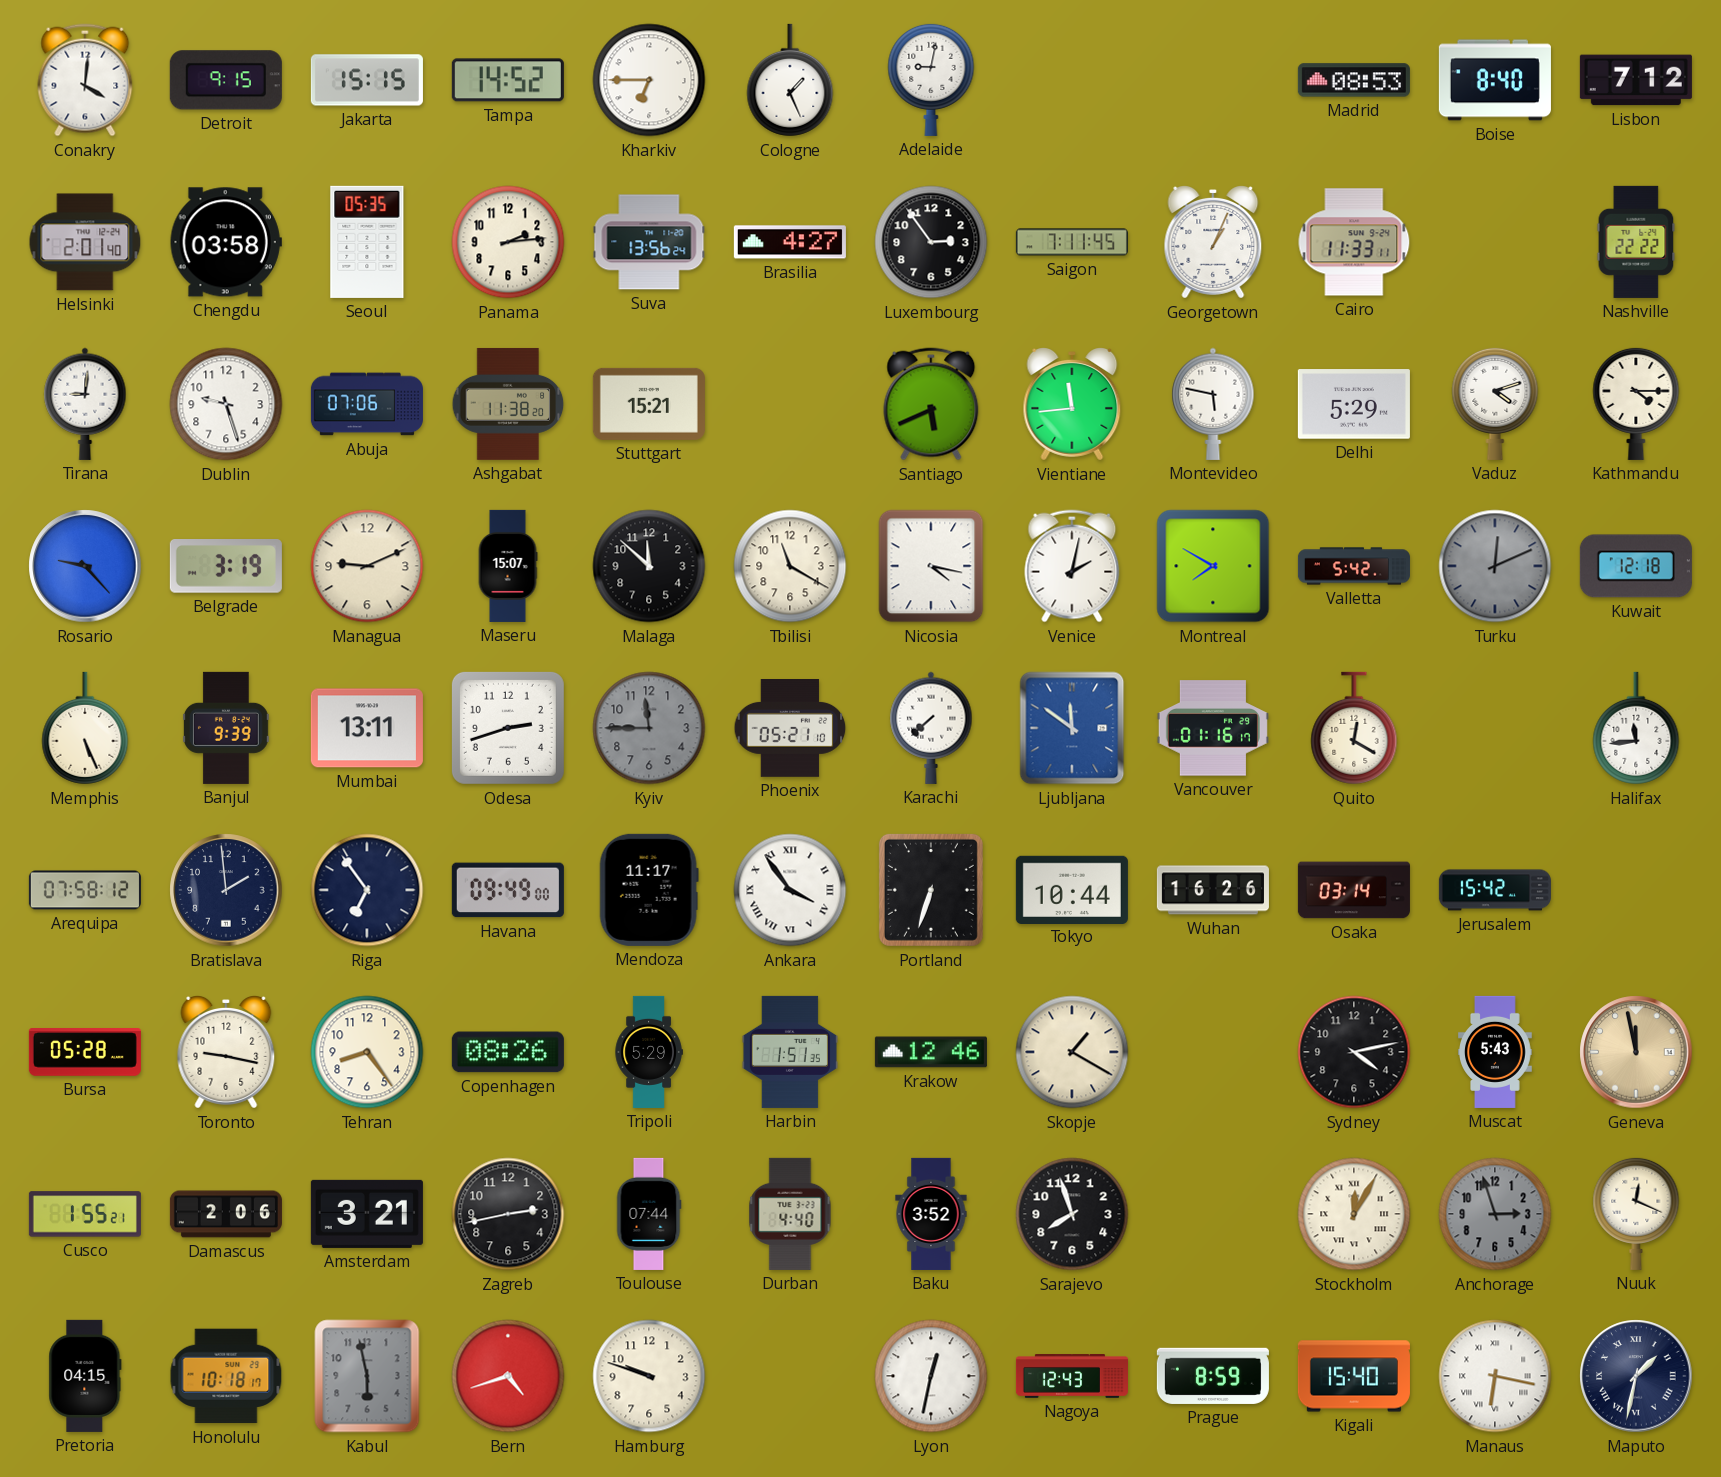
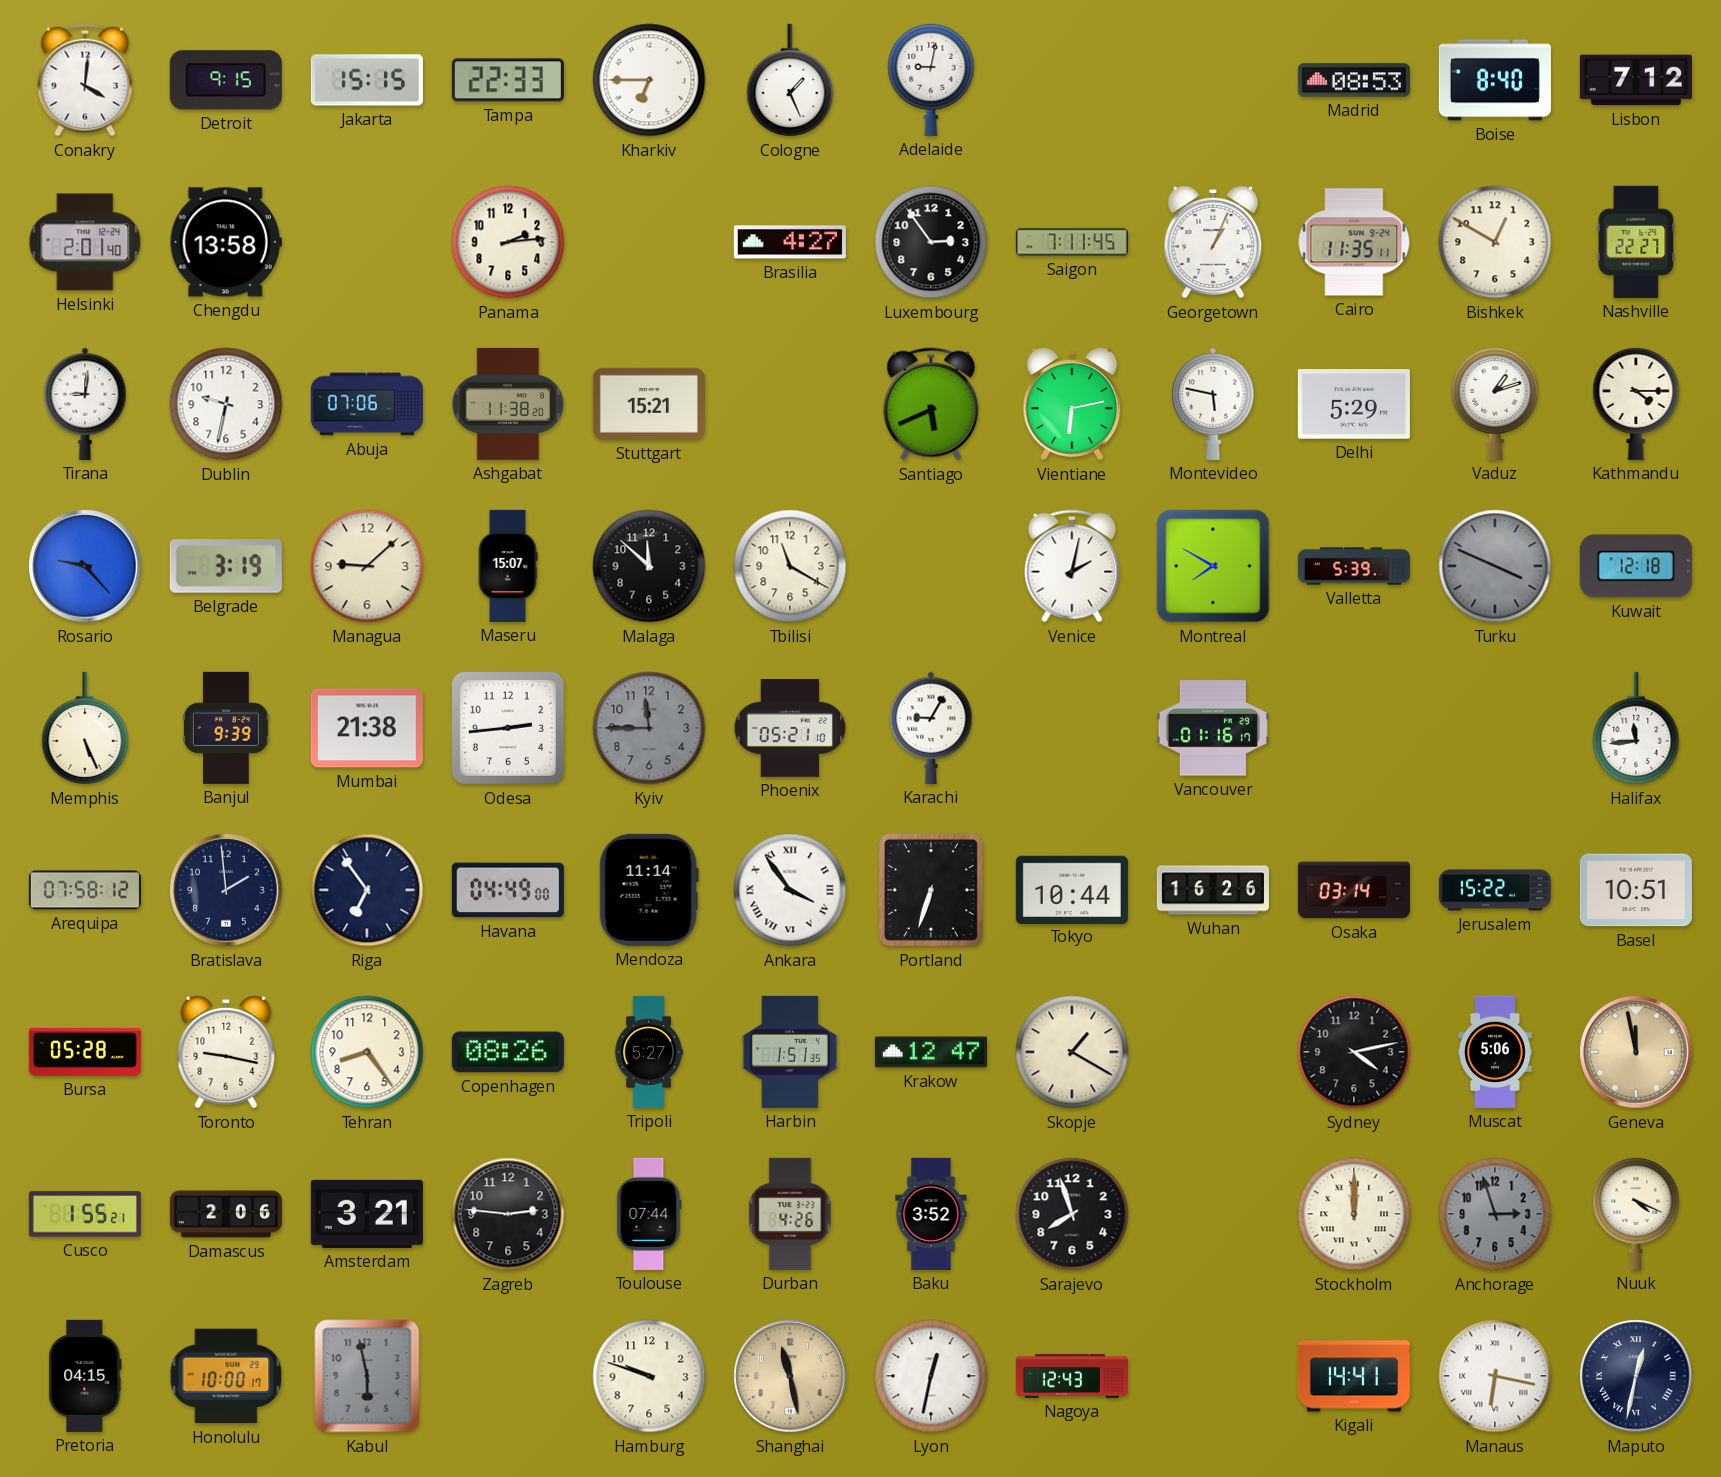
Tampa: 14:52 -> 22:33
Chengdu: 03:58 -> 13:58
Seoul: 05:35 -> none
Suva: 13:56 -> none
Cairo: 11:33 -> 11:35
Bishkek: none -> 12:50
Nashville: 22:22 -> 22:27
Dublin: 9:27 -> 9:32
Vientiane: 11:44 -> 6:13
Vaduz: 4:12 -> 1:12
Managua: 9:11 -> 9:08
Nicosia: 4:17 -> none
Valletta: 5:42 -> 5:39
Turku: 12:11 -> 3:49
Mumbai: 13:11 -> 21:38
Odesa: 2:42 -> 2:44
Karachi: 7:38 -> 9:05
Ljubljana: 11:51 -> none
Quito: 12:20 -> none
Havana: 09:49 -> 04:49
Mendoza: 11:17 -> 11:14
Jerusalem: 15:42 -> 15:22
Basel: none -> 10:51
Tripoli: 5:29 -> 5:27
Krakow: 12:46 -> 12:47
Muscat: 5:43 -> 5:06
Zagreb: 2:43 -> 2:46
Durban: 4:40 -> 4:26
Stockholm: 12:05 -> 12:00
Nuuk: 12:19 -> 4:19
Honolulu: 10:18 -> 10:00
Bern: 4:42 -> none
Shanghai: none -> 11:28
Prague: 8:59 -> none
Kigali: 15:40 -> 14:41
Maputo: 1:32 -> 12:32
